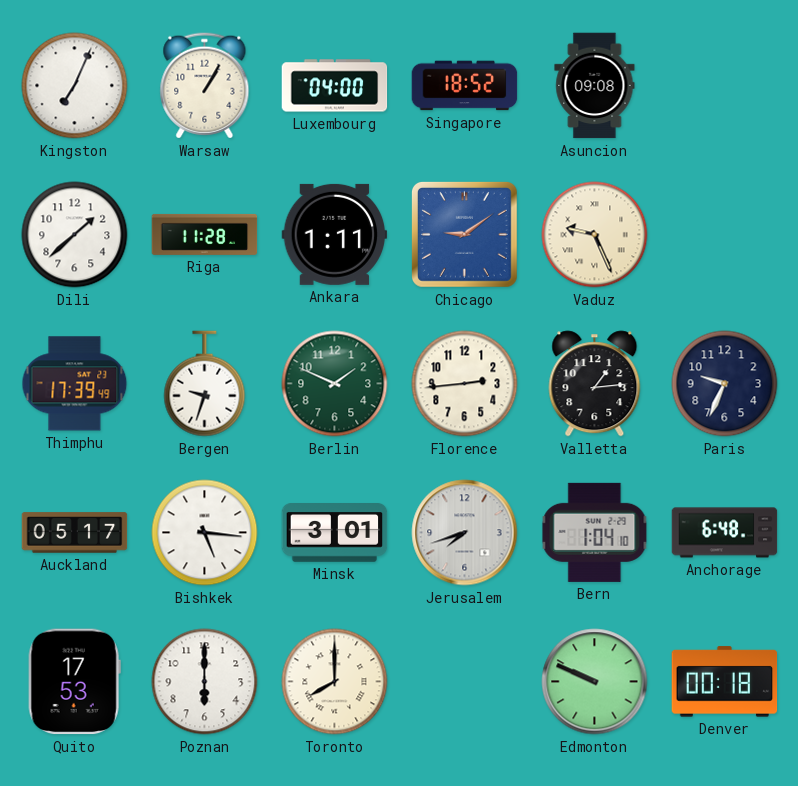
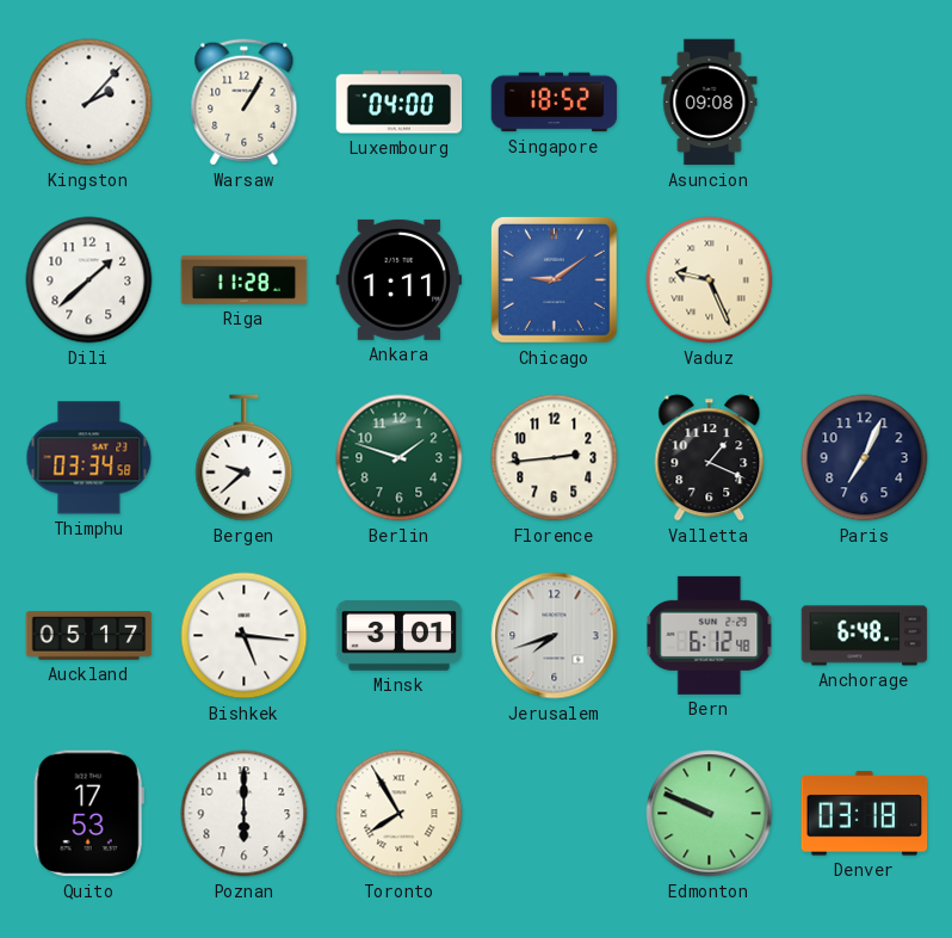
Kingston: 7:04 -> 2:07
Thimphu: 17:39 -> 03:34
Bergen: 9:33 -> 9:38
Berlin: 1:49 -> 1:48
Valletta: 1:14 -> 1:19
Paris: 9:34 -> 7:04
Bern: 1:04 -> 6:12
Toronto: 8:00 -> 7:55
Denver: 00:18 -> 03:18
